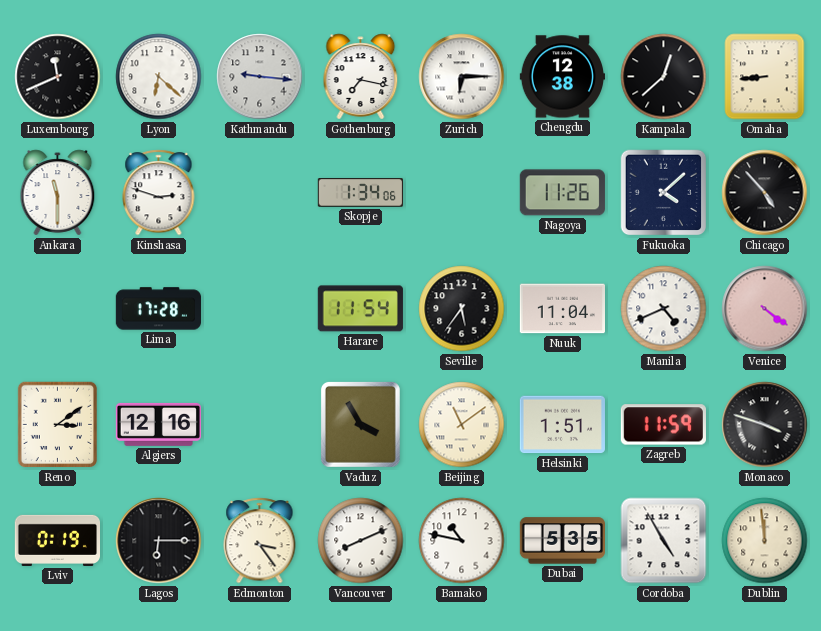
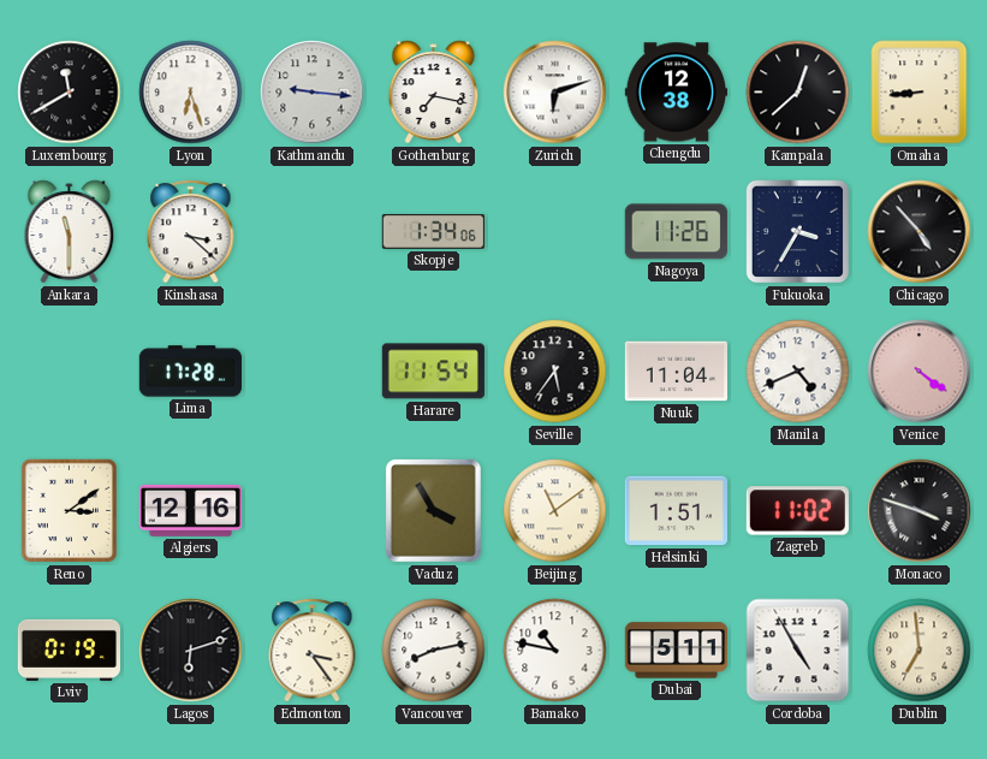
Luxembourg: 11:41 -> 11:40
Lyon: 6:22 -> 6:27
Zurich: 6:15 -> 6:12
Kinshasa: 2:48 -> 3:22
Fukuoka: 4:08 -> 3:35
Zagreb: 11:59 -> 11:02
Lagos: 6:15 -> 6:12
Vancouver: 8:11 -> 8:13
Dubai: 5:35 -> 5:11
Dublin: 11:59 -> 6:59
